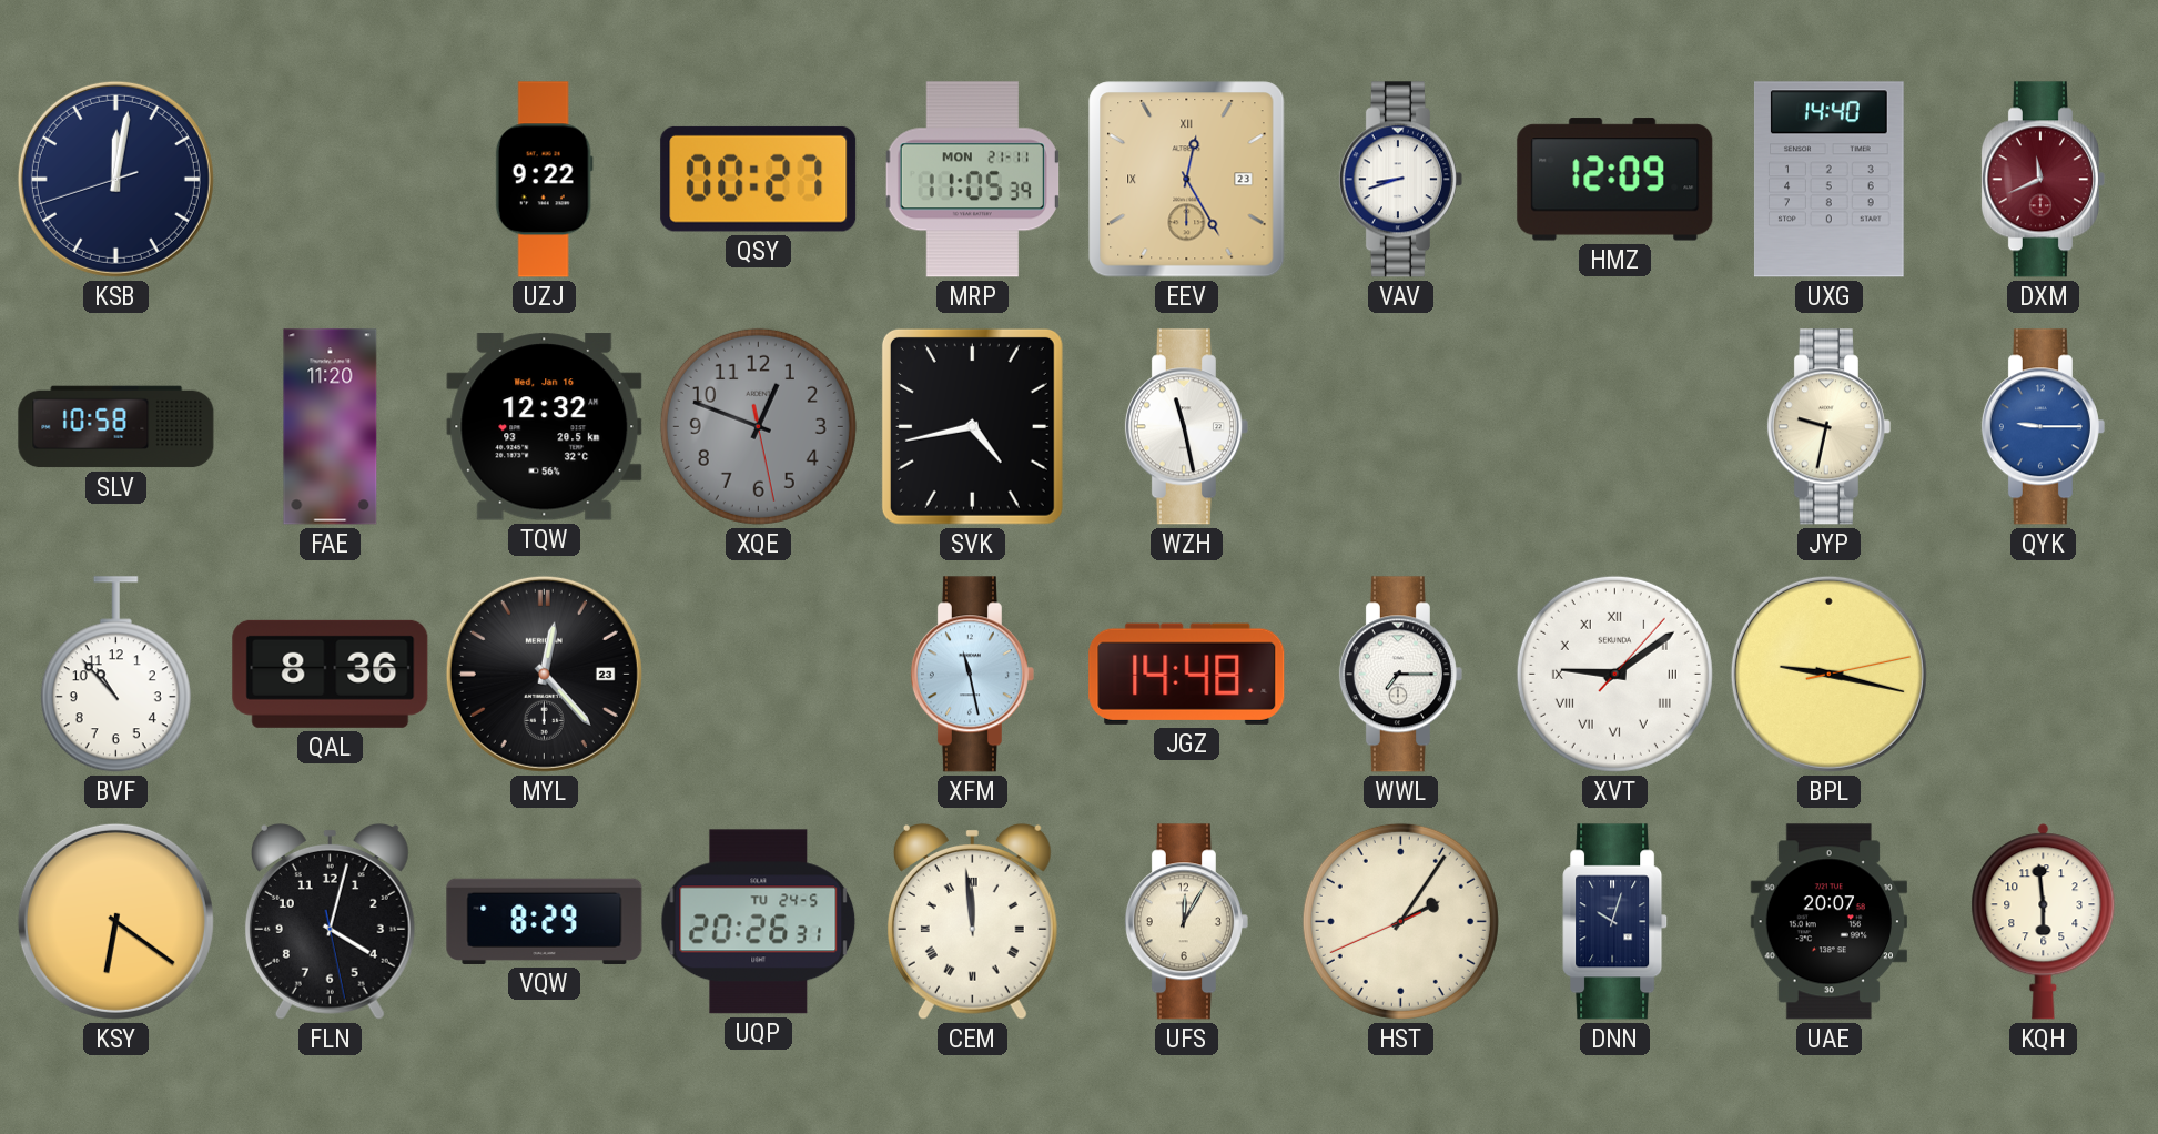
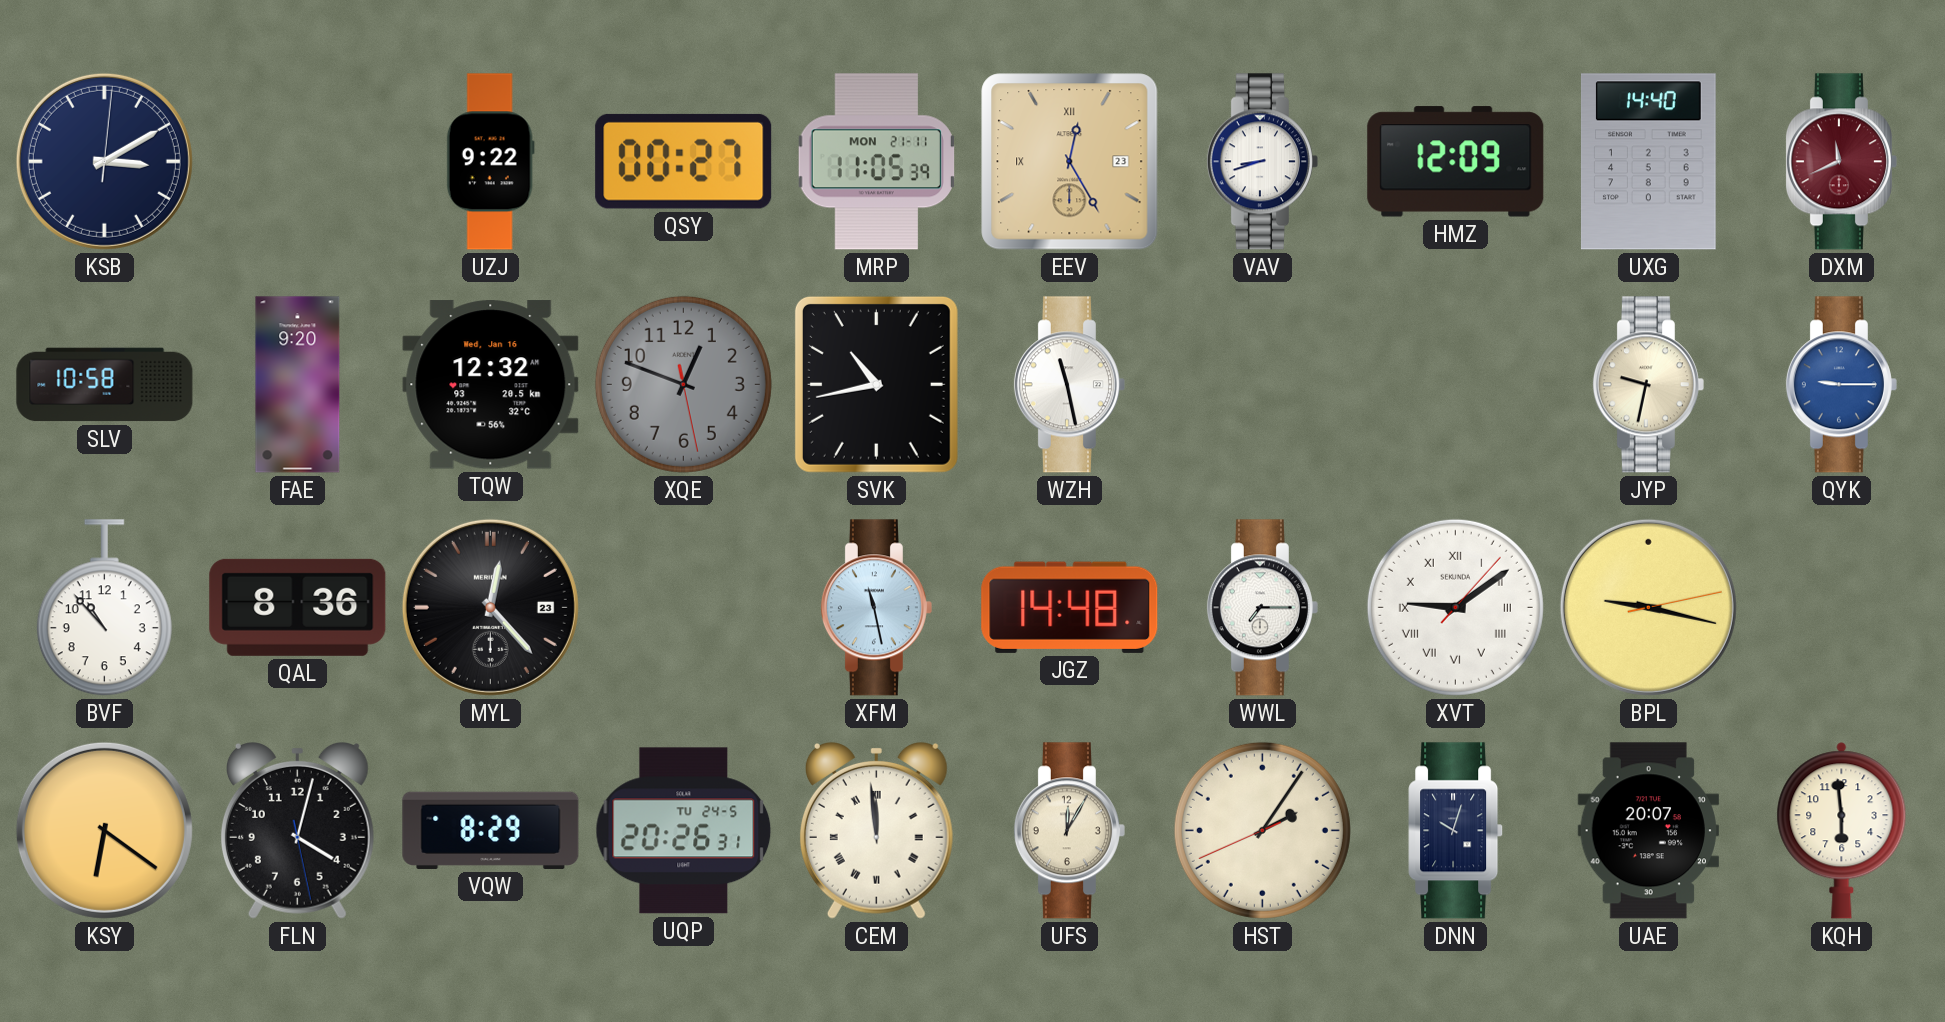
KSB: 12:01 -> 3:10
FAE: 11:20 -> 9:20
SVK: 4:43 -> 10:43
